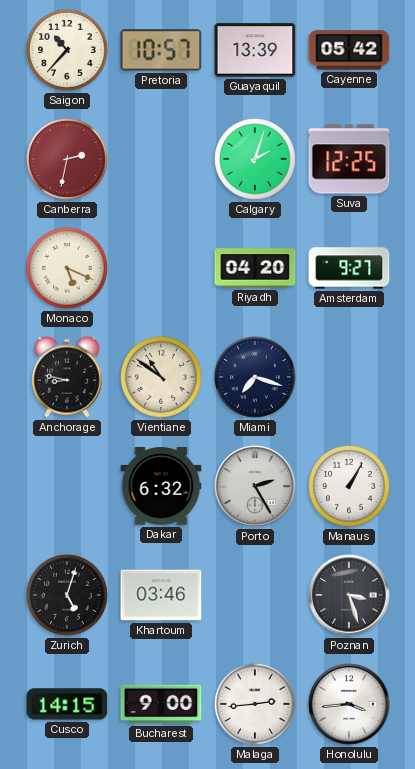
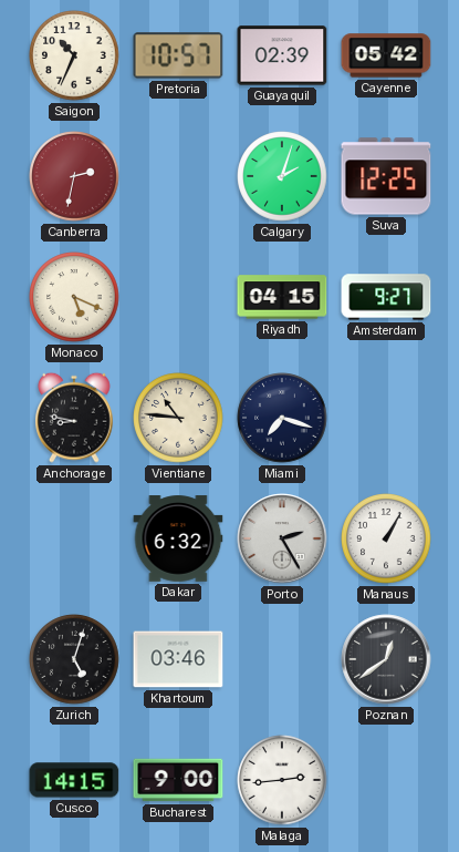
Saigon: 10:37 -> 10:34
Guayaquil: 13:39 -> 02:39
Riyadh: 04:20 -> 04:15
Vientiane: 10:51 -> 10:46
Poznan: 3:27 -> 12:39
Honolulu: 3:44 -> none
